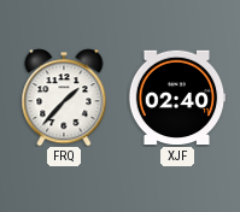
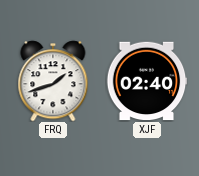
FRQ: 1:37 -> 1:42
